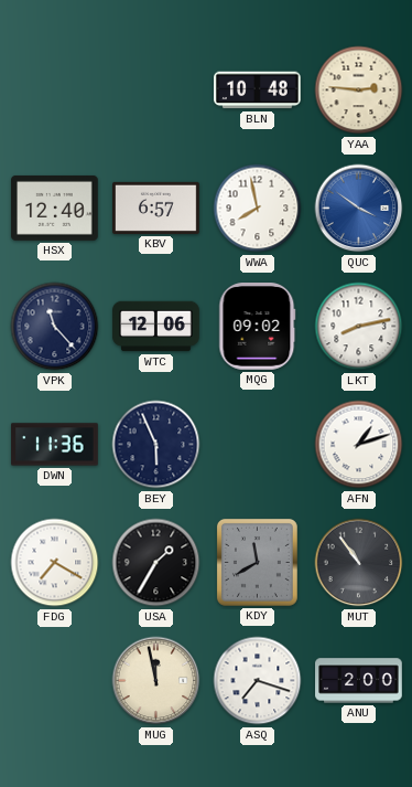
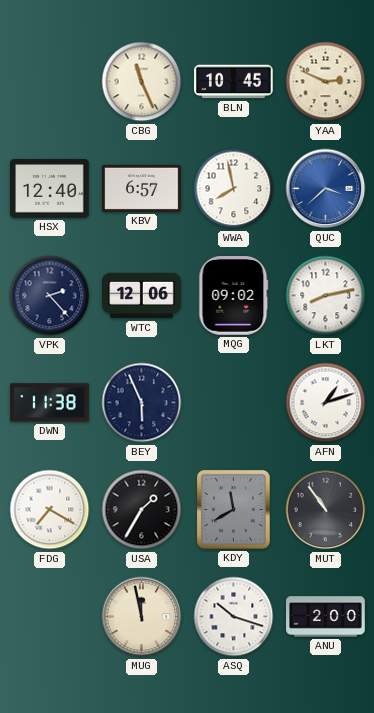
CBG: none -> 11:26
BLN: 10:48 -> 10:45
YAA: 2:46 -> 2:49
QUC: 3:51 -> 3:38
VPK: 11:23 -> 2:23
DWN: 11:36 -> 11:38
ASQ: 7:18 -> 10:18
